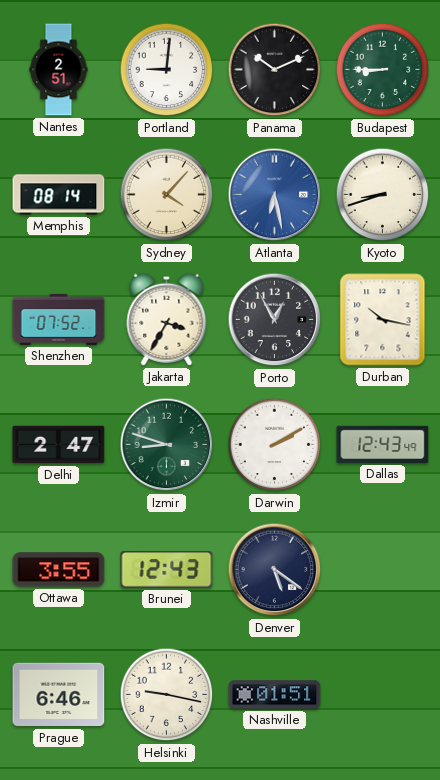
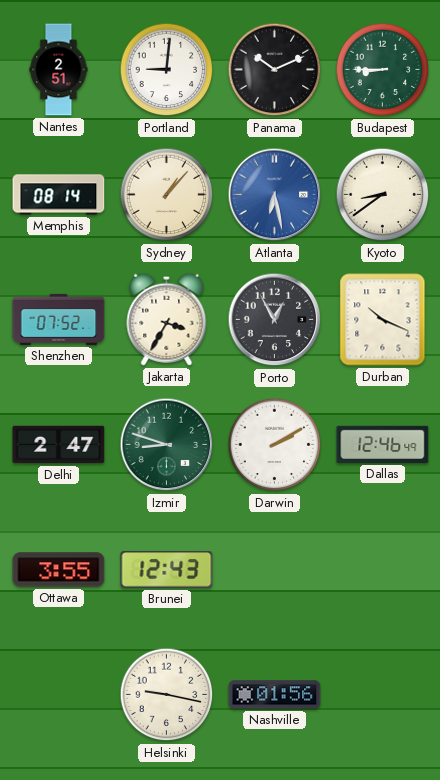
Sydney: 4:07 -> 1:07
Kyoto: 8:42 -> 8:39
Durban: 10:17 -> 10:19
Dallas: 12:43 -> 12:46
Denver: 5:21 -> none
Prague: 6:46 -> none
Nashville: 01:51 -> 01:56
